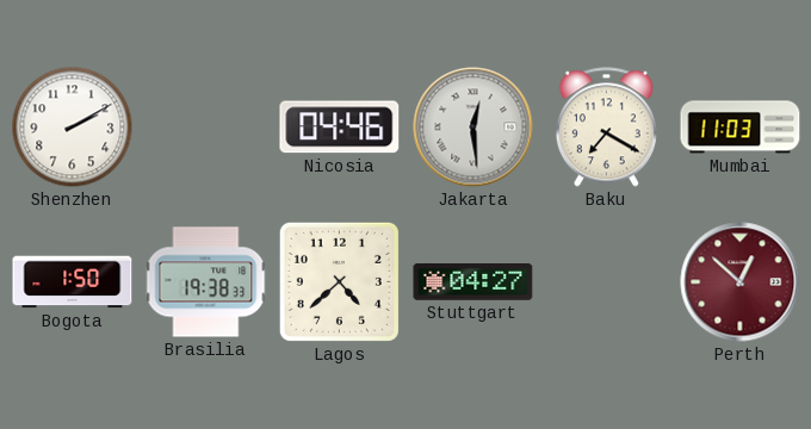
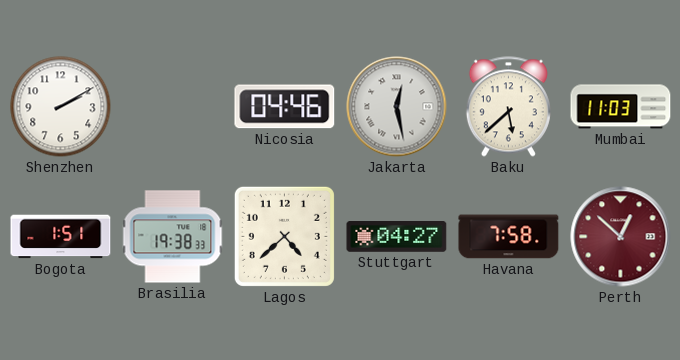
Jakarta: 12:29 -> 12:28
Baku: 7:20 -> 5:38
Bogota: 1:50 -> 1:51
Havana: none -> 7:58
